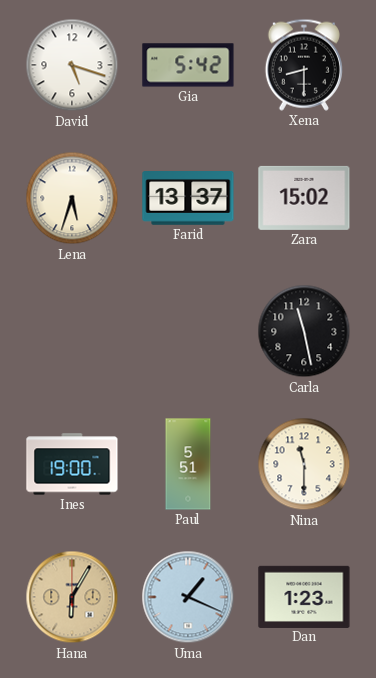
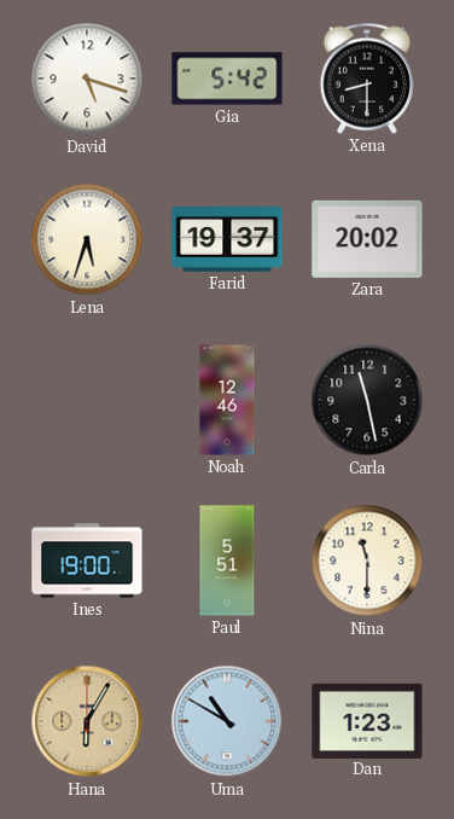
Farid: 13:37 -> 19:37
Zara: 15:02 -> 20:02
Noah: none -> 12:46
Uma: 1:19 -> 10:50
